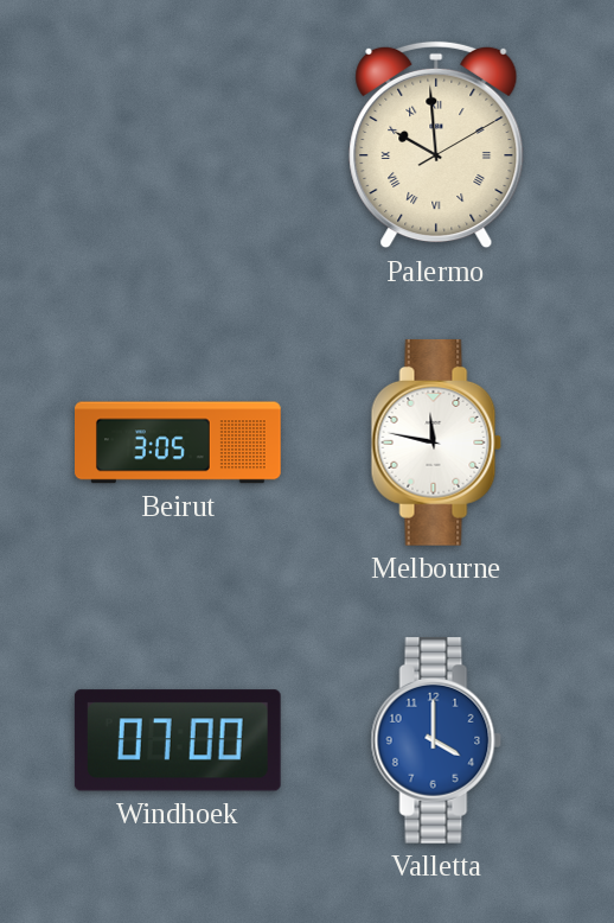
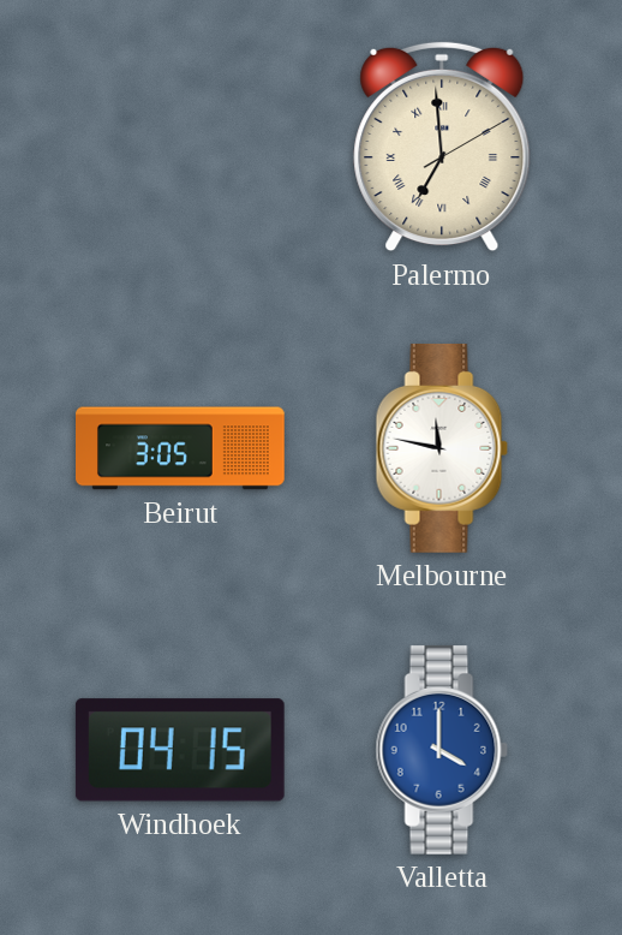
Palermo: 9:59 -> 6:59
Windhoek: 07:00 -> 04:15
